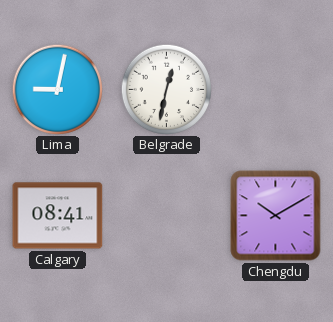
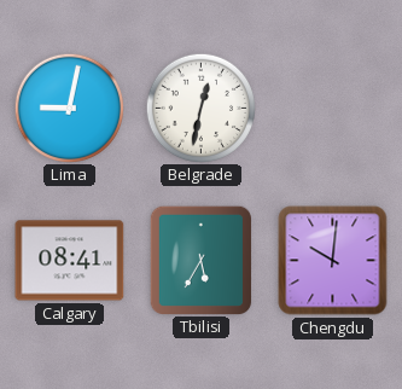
Tbilisi: none -> 5:35
Chengdu: 10:10 -> 10:01
